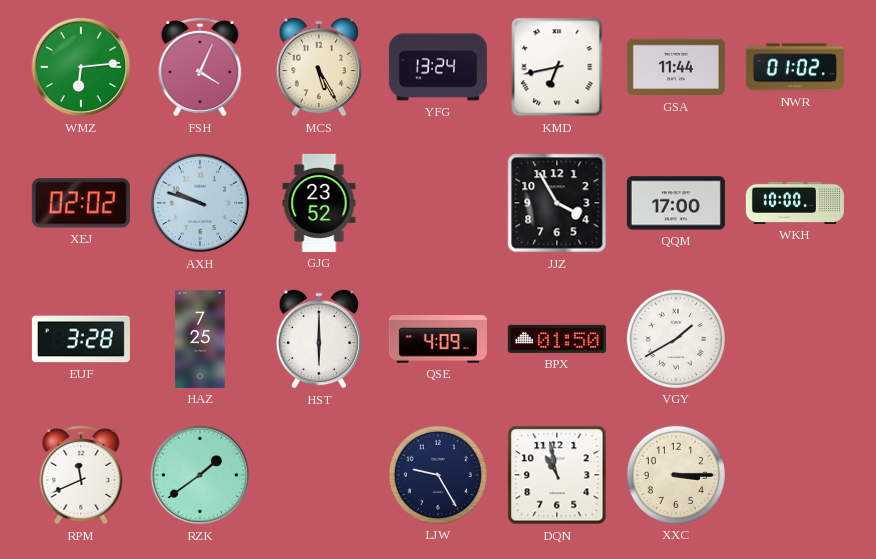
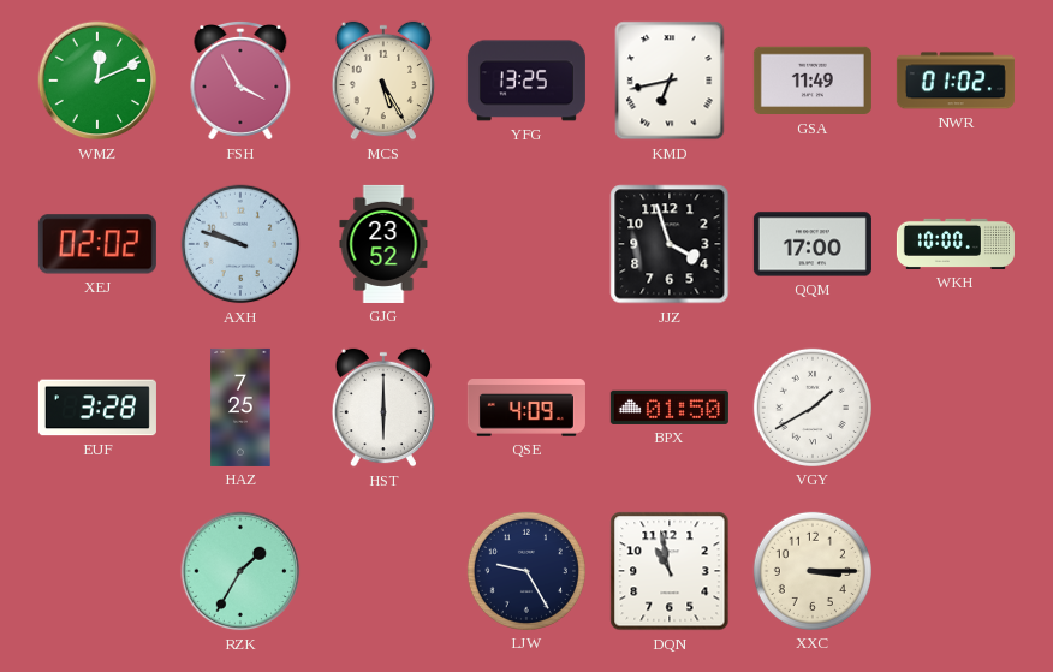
WMZ: 6:14 -> 12:11
FSH: 4:04 -> 3:55
YFG: 13:24 -> 13:25
GSA: 11:44 -> 11:49
JJZ: 3:55 -> 3:57
RPM: 11:41 -> none
RZK: 1:39 -> 1:35
